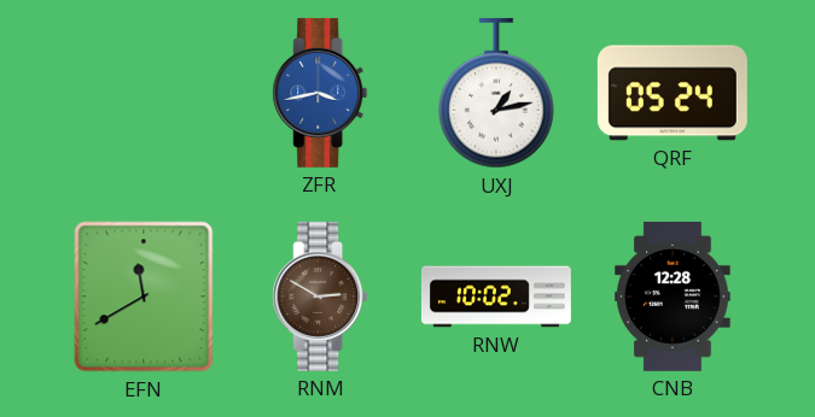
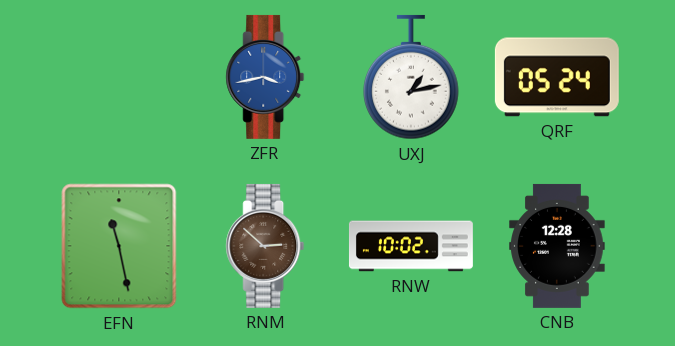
EFN: 11:40 -> 11:28
RNM: 2:50 -> 2:52
